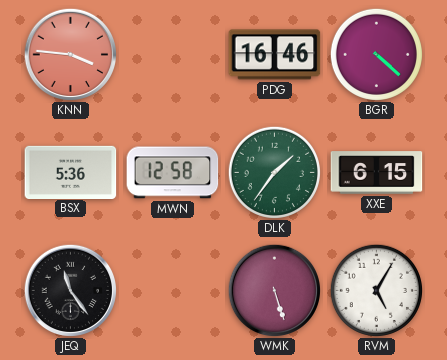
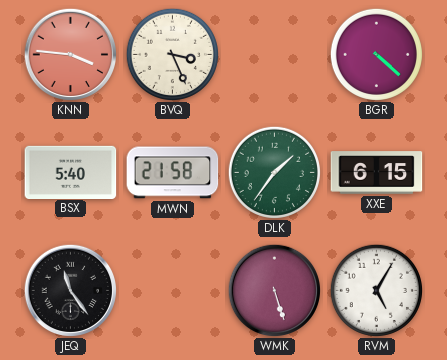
BVQ: none -> 3:26
PDG: 16:46 -> none
BSX: 5:36 -> 5:40
MWN: 12:58 -> 21:58
